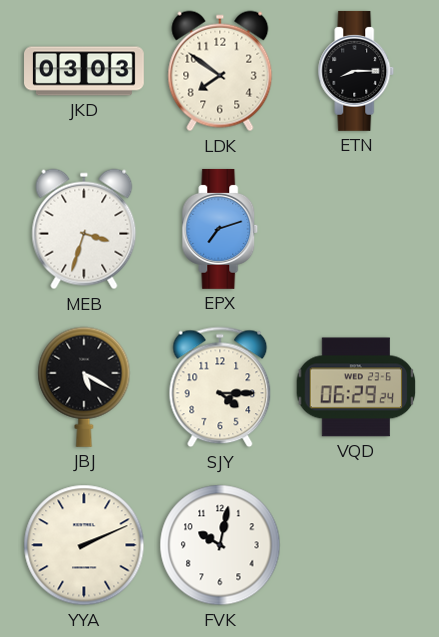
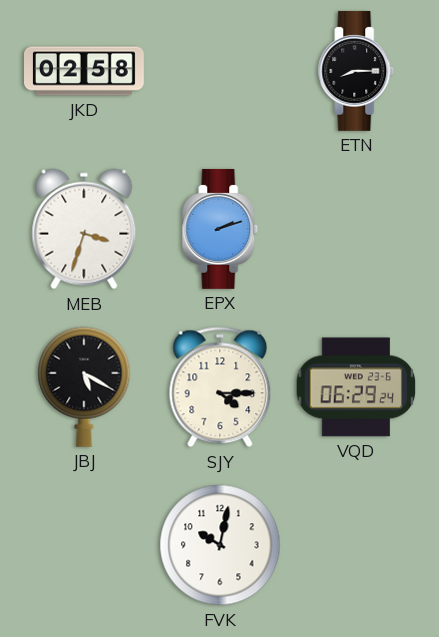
JKD: 03:03 -> 02:58
LDK: 7:51 -> none
EPX: 7:12 -> 2:12
YYA: 2:11 -> none
